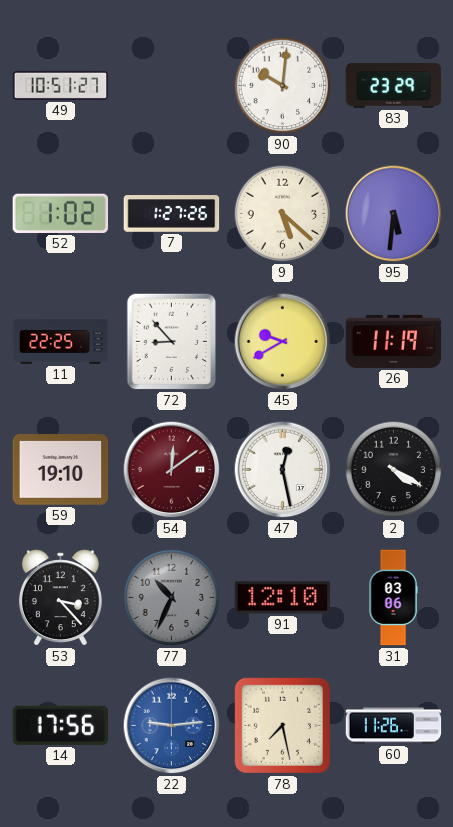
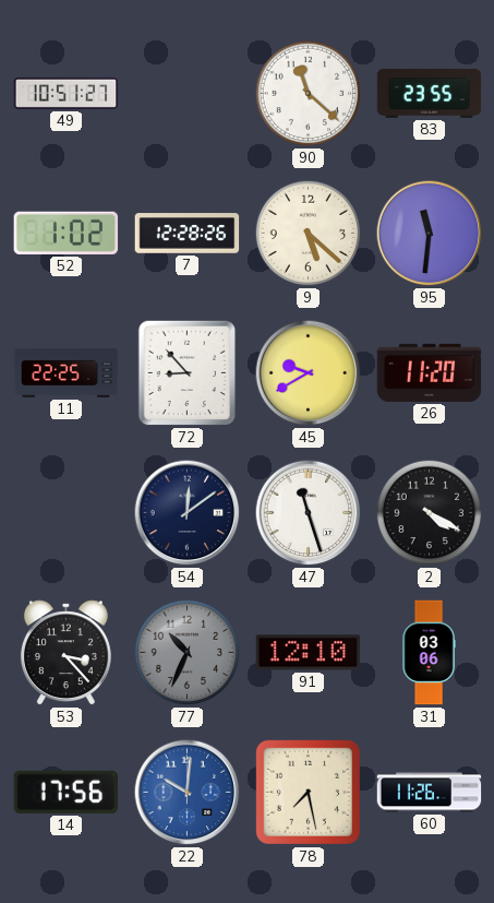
90: 10:01 -> 11:22
83: 23:29 -> 23:55
7: 1:27 -> 12:28
95: 5:31 -> 11:31
26: 11:19 -> 11:20
59: 19:10 -> none
54 dial: burgundy -> navy
47: 12:28 -> 11:27
22: 9:14 -> 10:01
